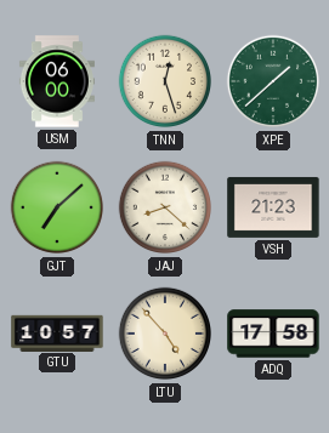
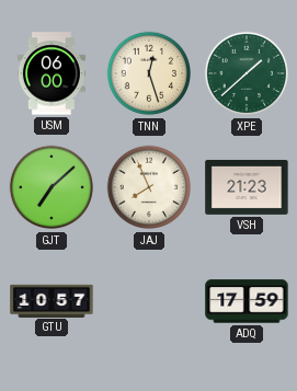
JAJ: 8:22 -> 7:56
LTU: 4:53 -> none
ADQ: 17:58 -> 17:59
